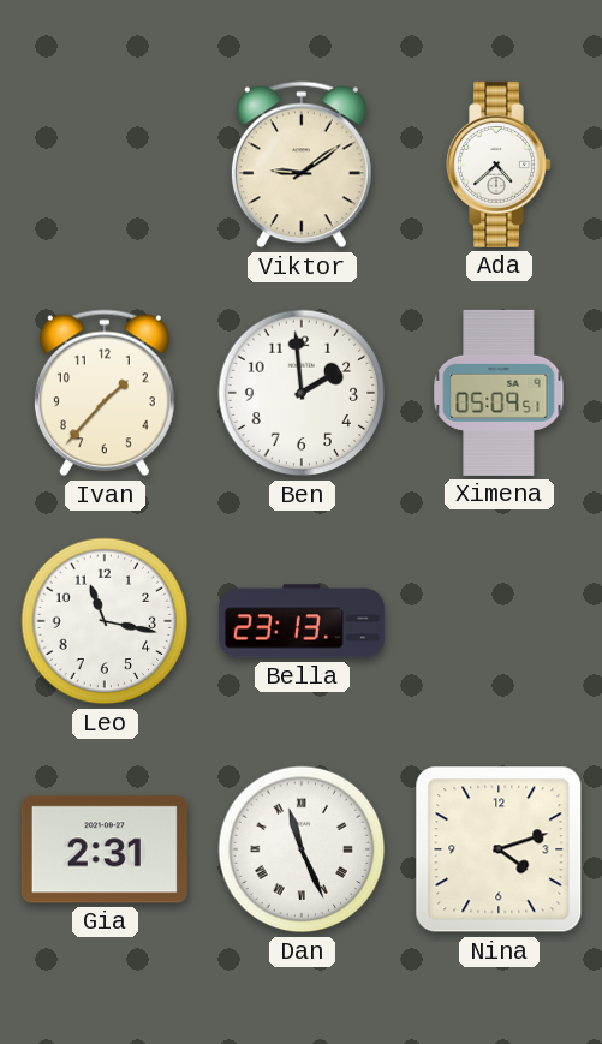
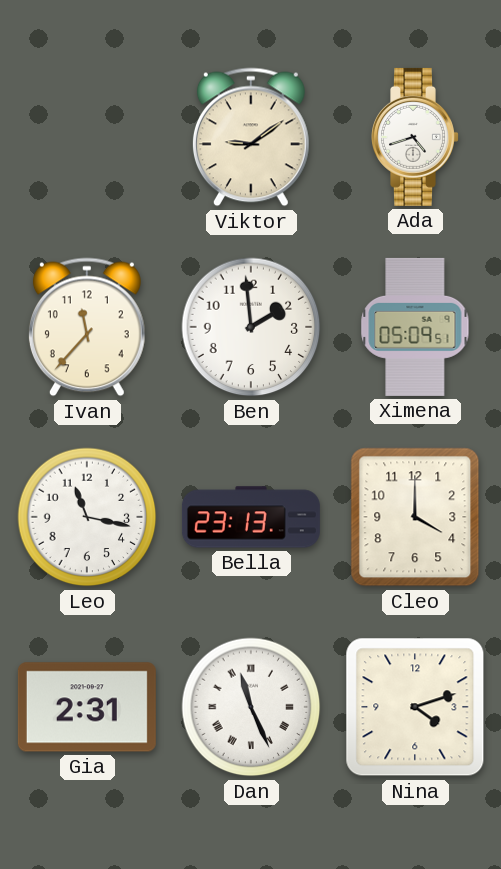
Ada: 4:38 -> 4:42
Ivan: 1:37 -> 11:37
Cleo: none -> 4:00
